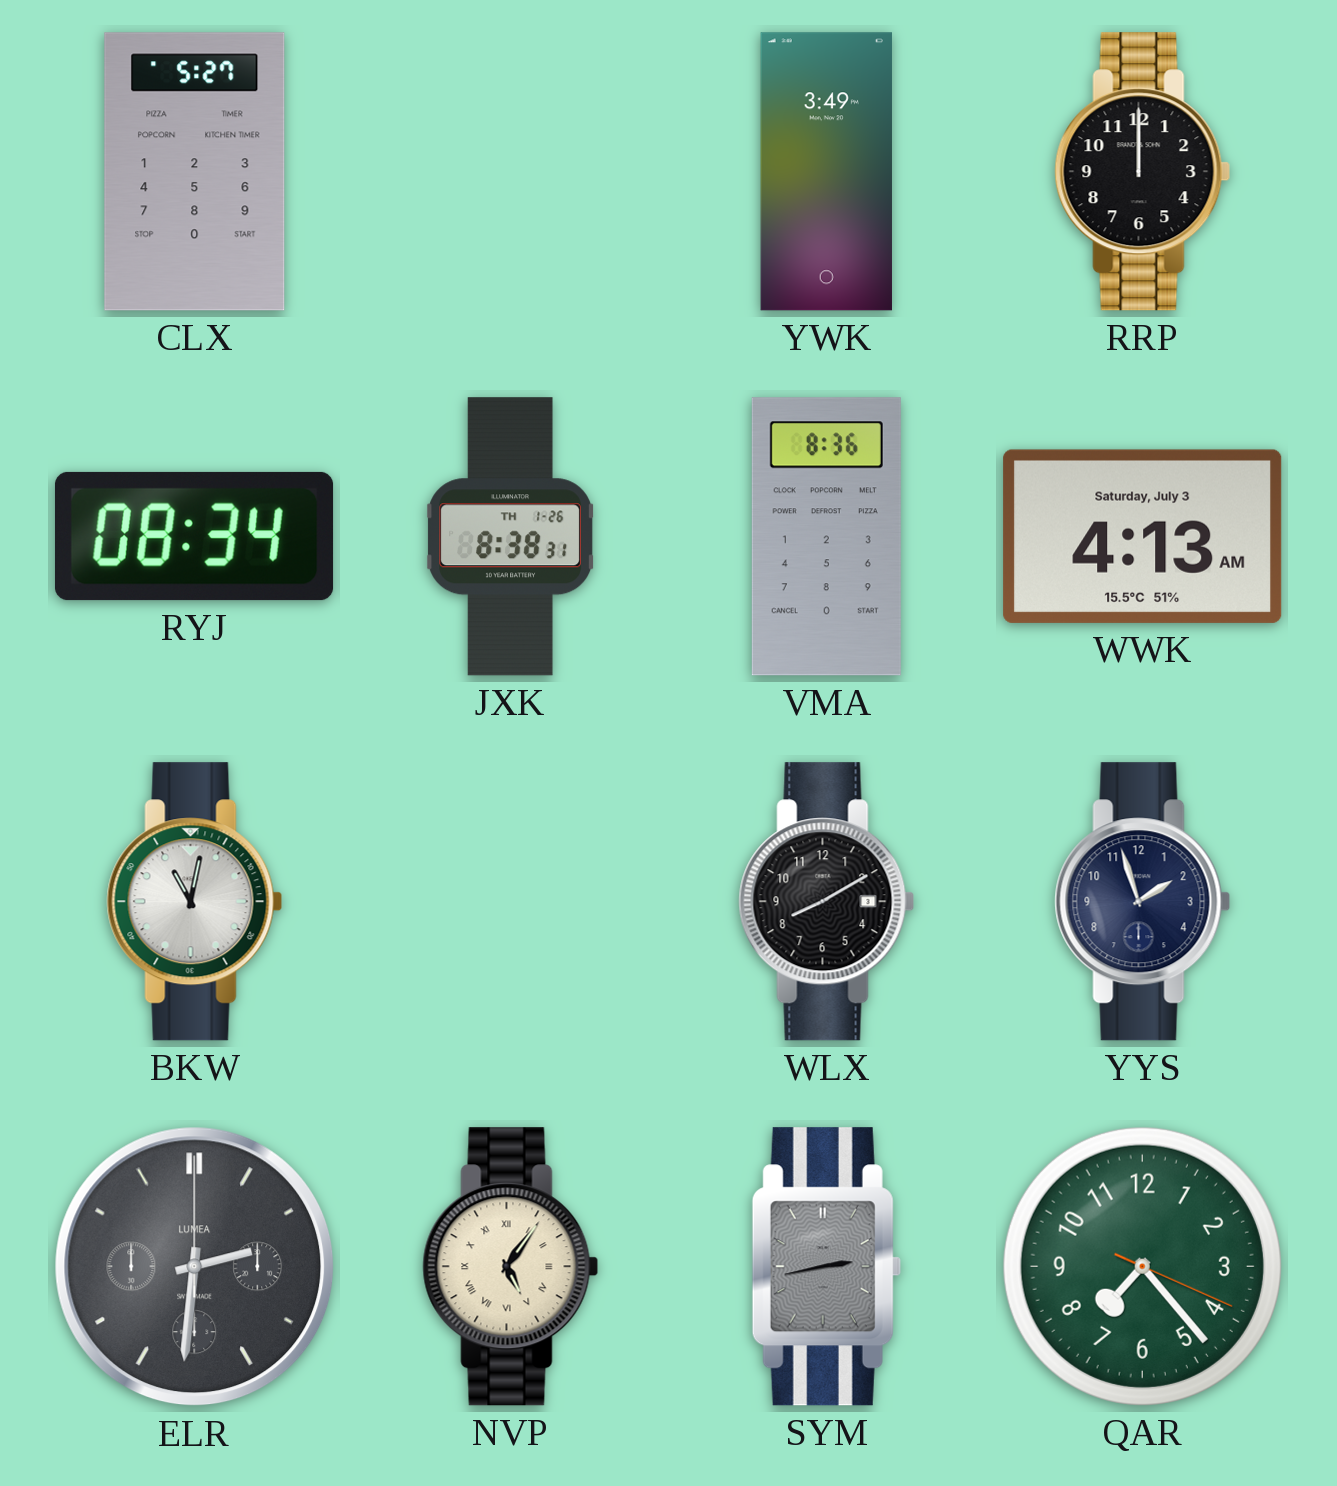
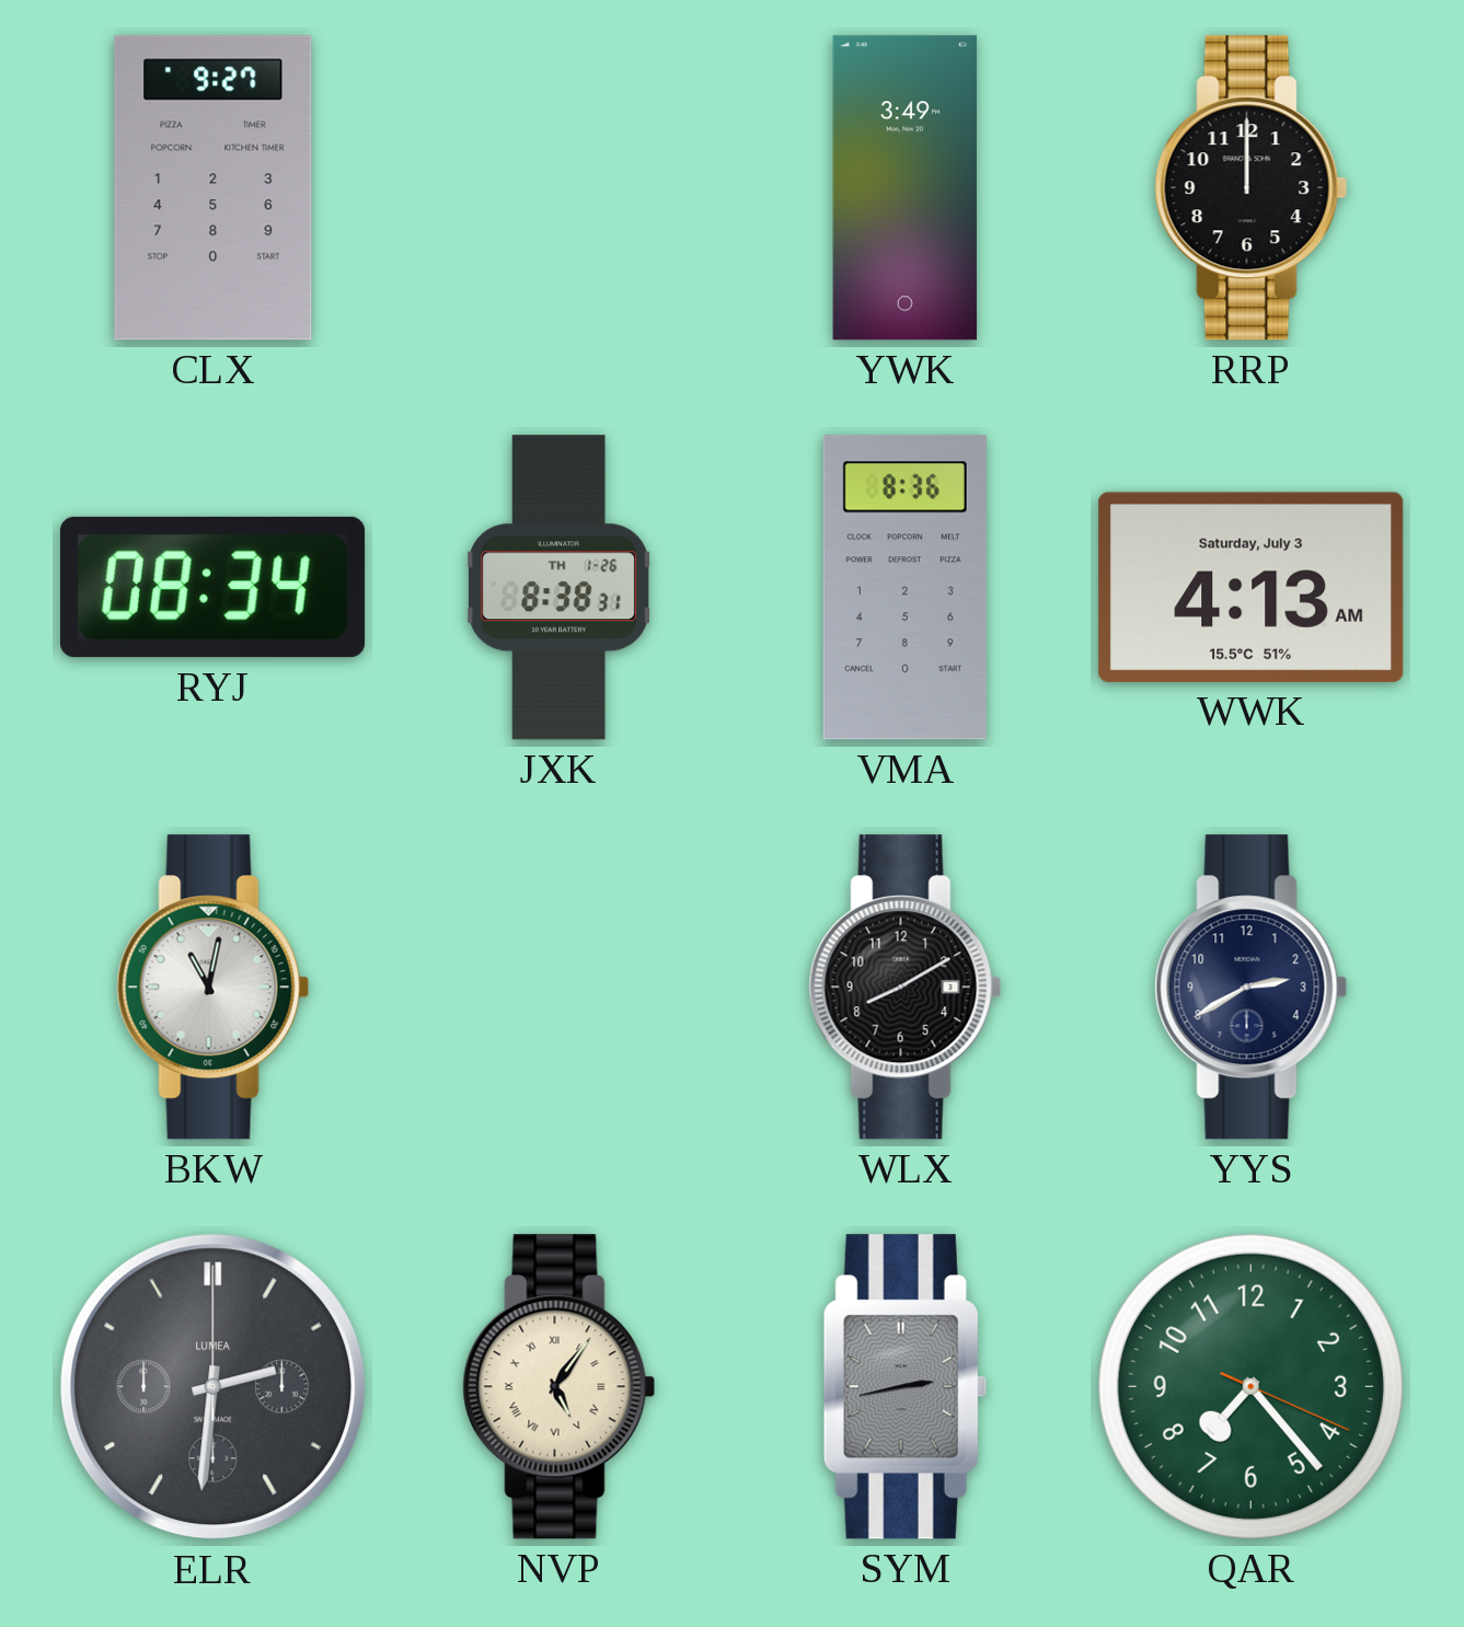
CLX: 5:27 -> 9:27
YYS: 1:57 -> 2:40
